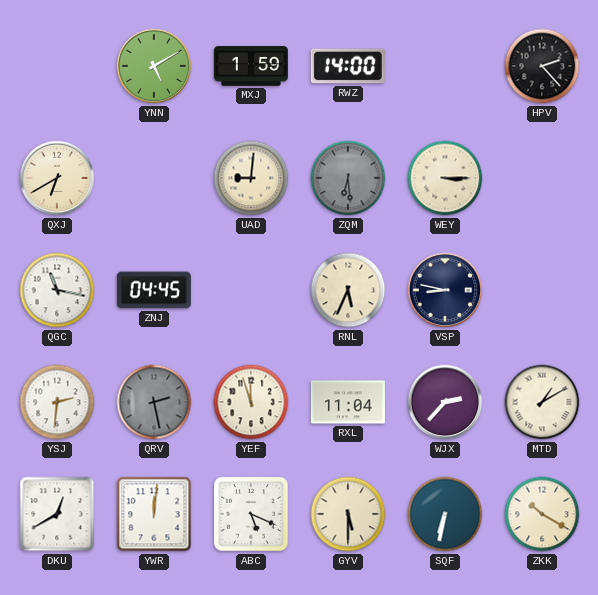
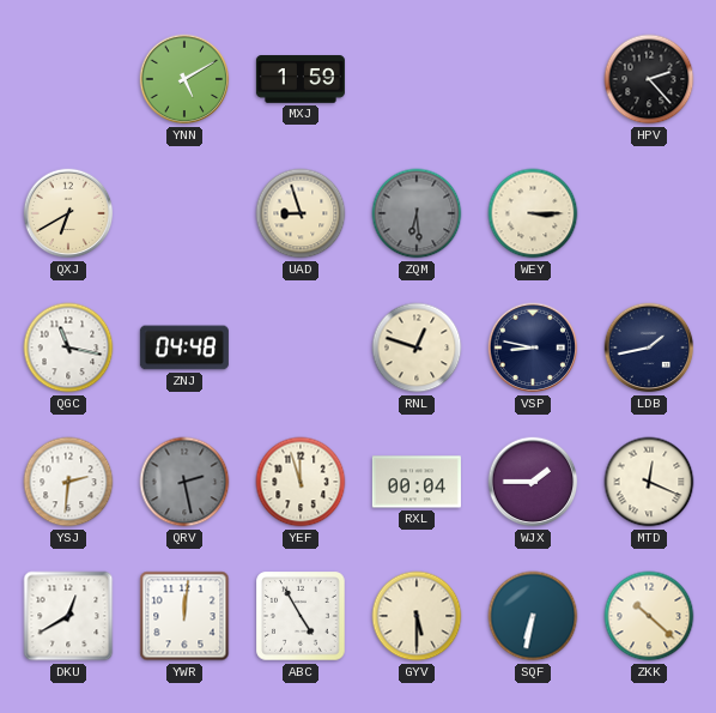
RWZ: 14:00 -> none
UAD: 9:01 -> 8:57
ZNJ: 04:45 -> 04:48
RNL: 5:34 -> 12:48
LDB: none -> 1:43
RXL: 11:04 -> 00:04
WJX: 2:37 -> 1:45
MTD: 1:10 -> 12:19
ABC: 5:19 -> 4:55
ZKK: 10:20 -> 10:22
